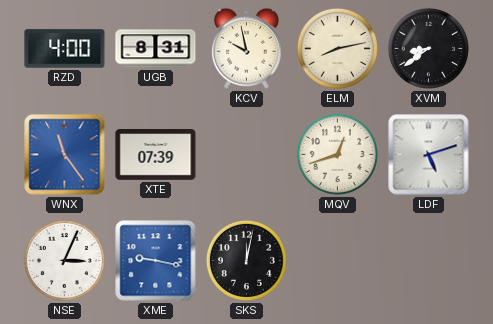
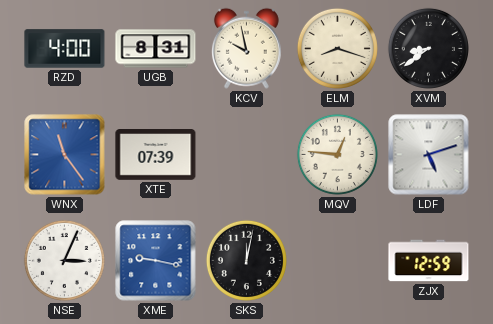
ELM: 8:13 -> 8:18
MQV: 12:42 -> 12:46
ZJX: none -> 12:59
